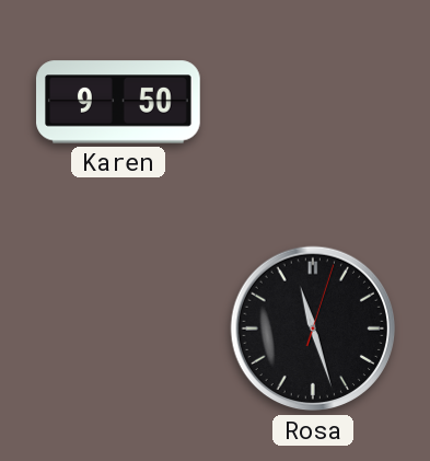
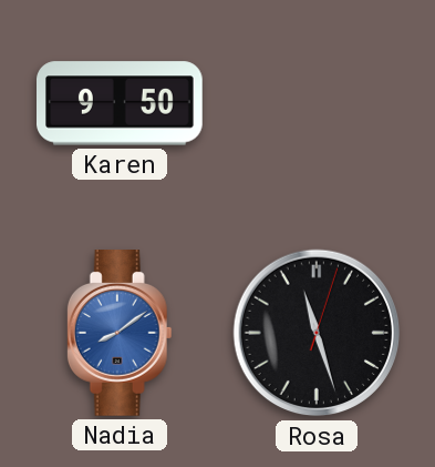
Nadia: none -> 8:09
